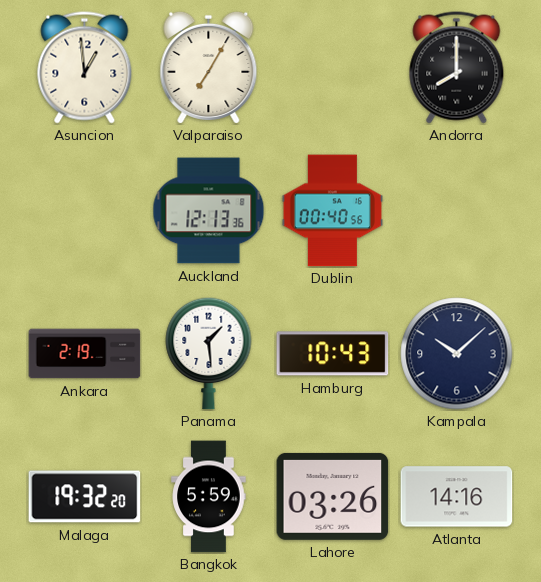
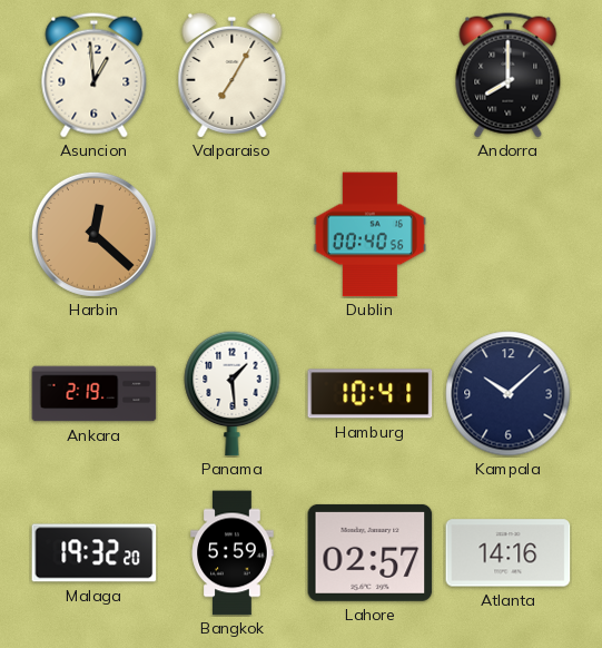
Harbin: none -> 12:22
Auckland: 12:13 -> none
Hamburg: 10:43 -> 10:41
Lahore: 03:26 -> 02:57
